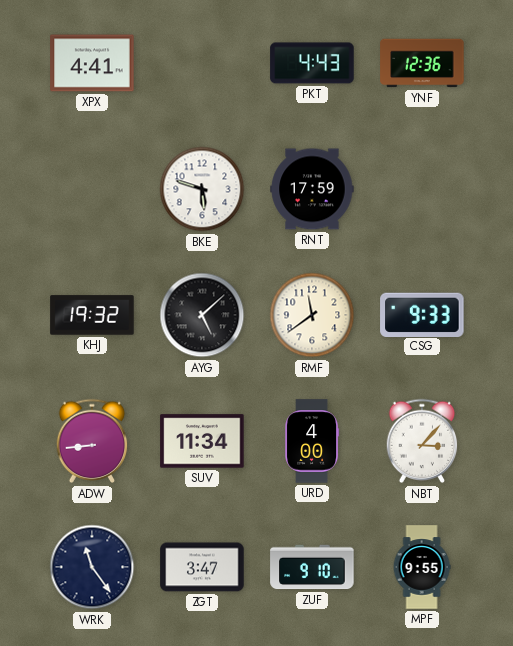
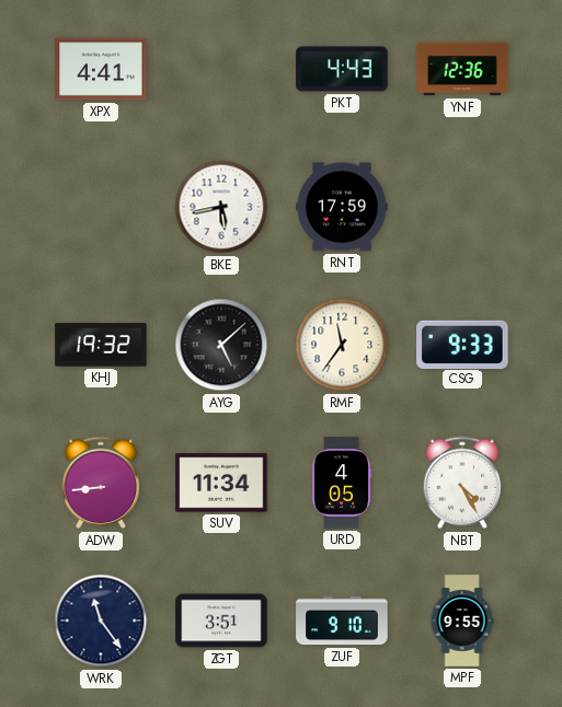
BKE: 5:48 -> 5:43
RMF: 11:39 -> 11:36
URD: 4:00 -> 4:05
NBT: 3:07 -> 4:25
ZGT: 3:47 -> 3:51
